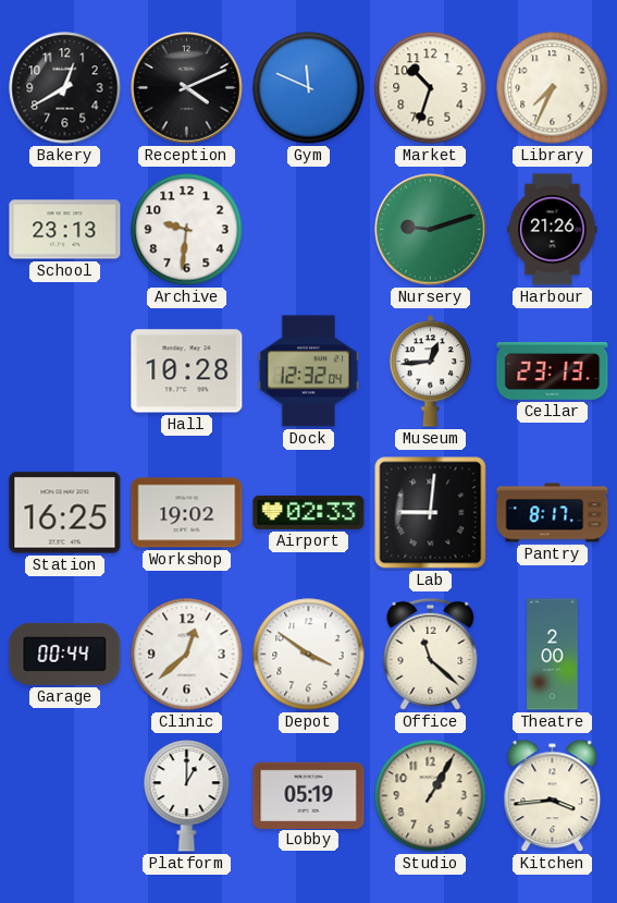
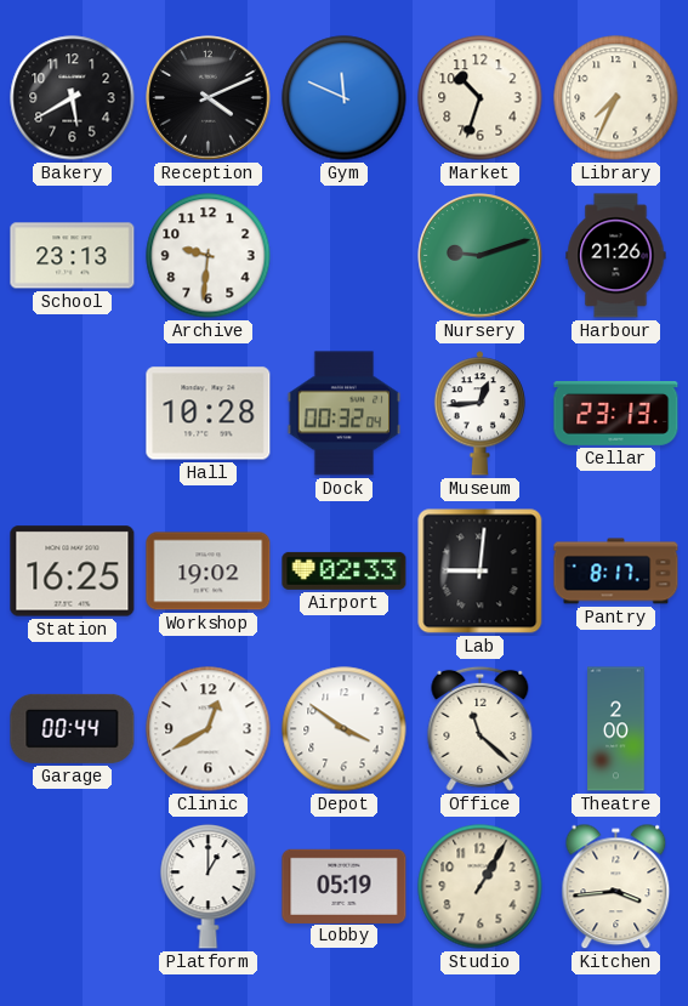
Bakery: 12:40 -> 5:40
Dock: 12:32 -> 00:32
Clinic: 12:38 -> 12:40
